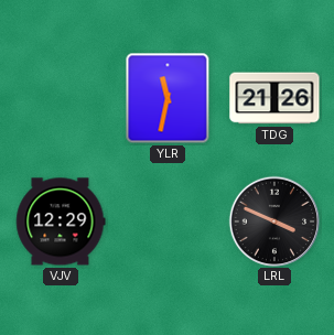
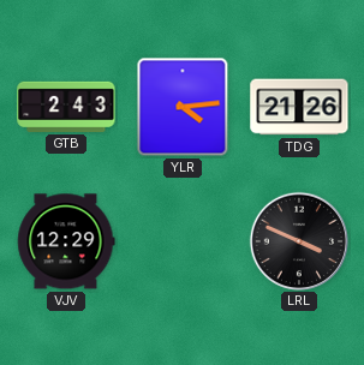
GTB: none -> 2:43
YLR: 11:32 -> 4:14
